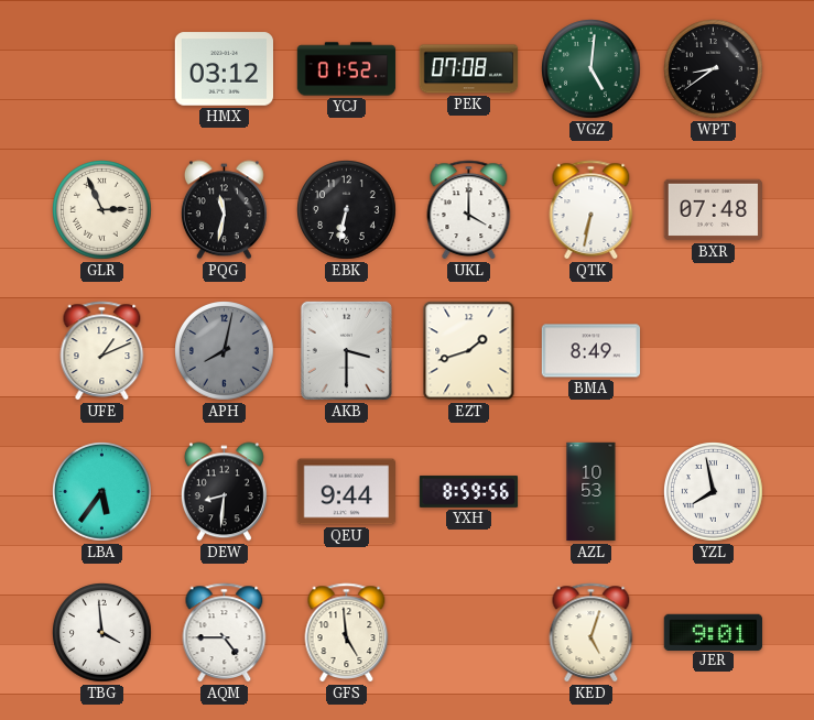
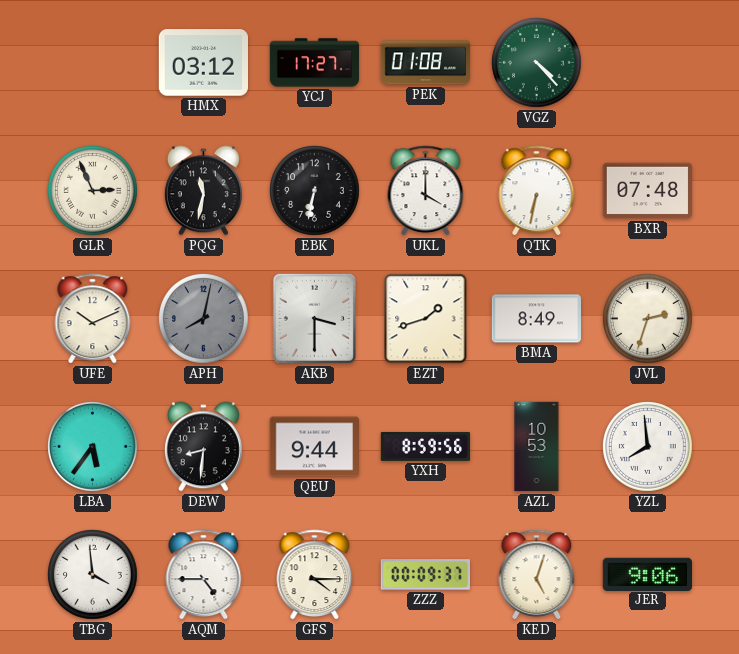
YCJ: 01:52 -> 17:27
PEK: 07:08 -> 01:08
VGZ: 5:01 -> 4:23
WPT: 8:39 -> none
UFE: 1:11 -> 10:11
JVL: none -> 2:33
YZL: 7:58 -> 7:59
GFS: 4:59 -> 4:15
ZZZ: none -> 00:09
JER: 9:01 -> 9:06
